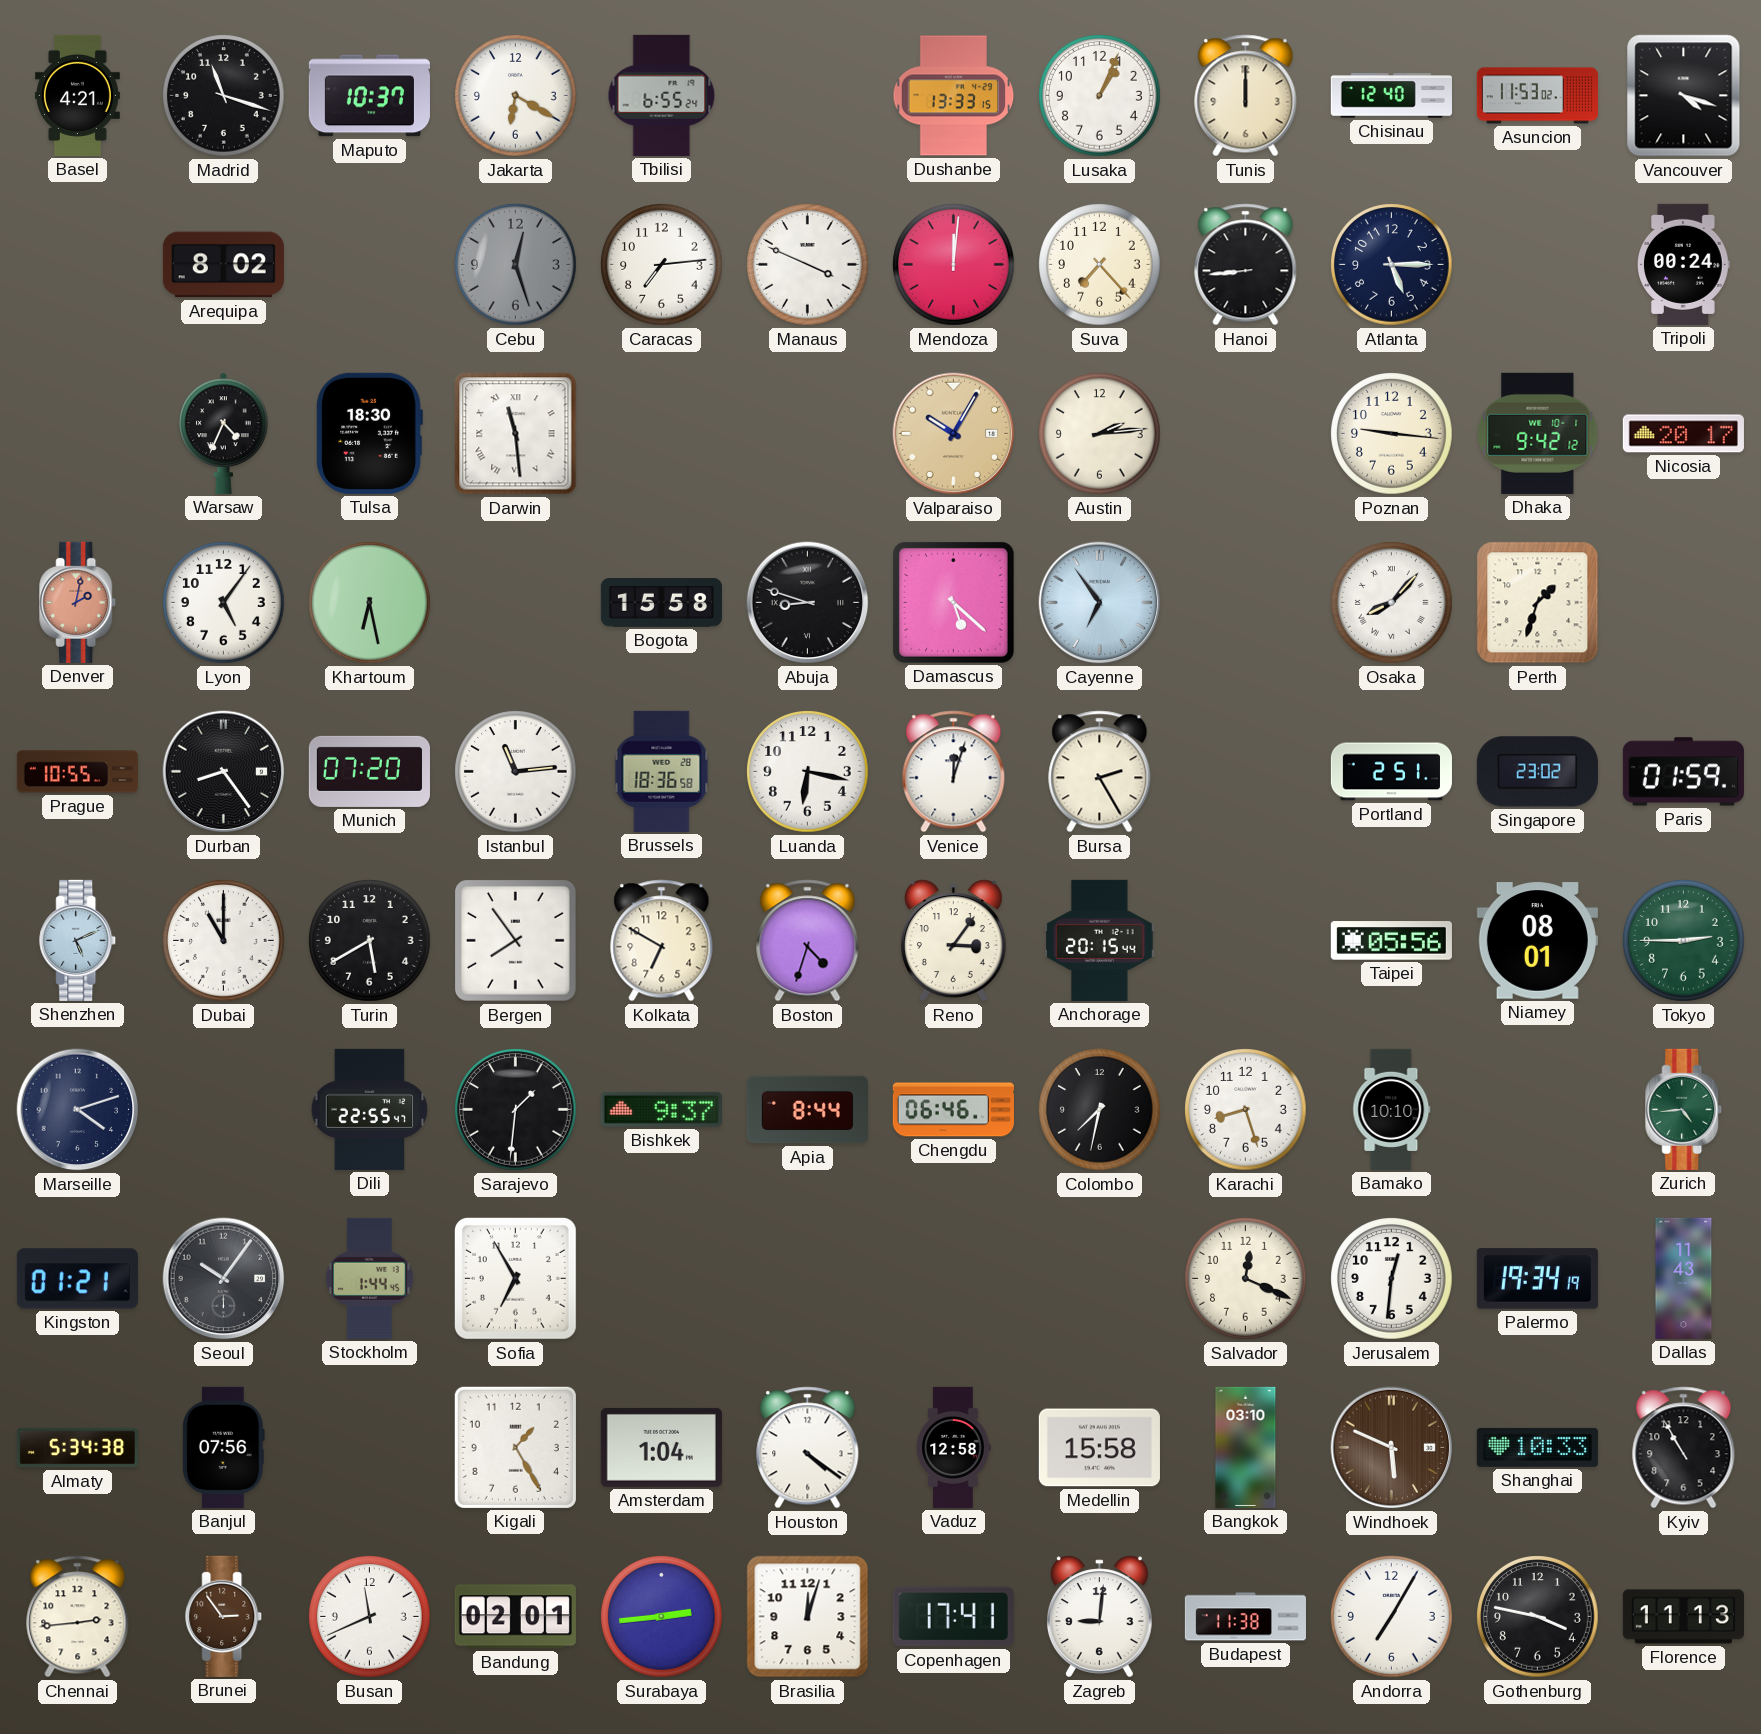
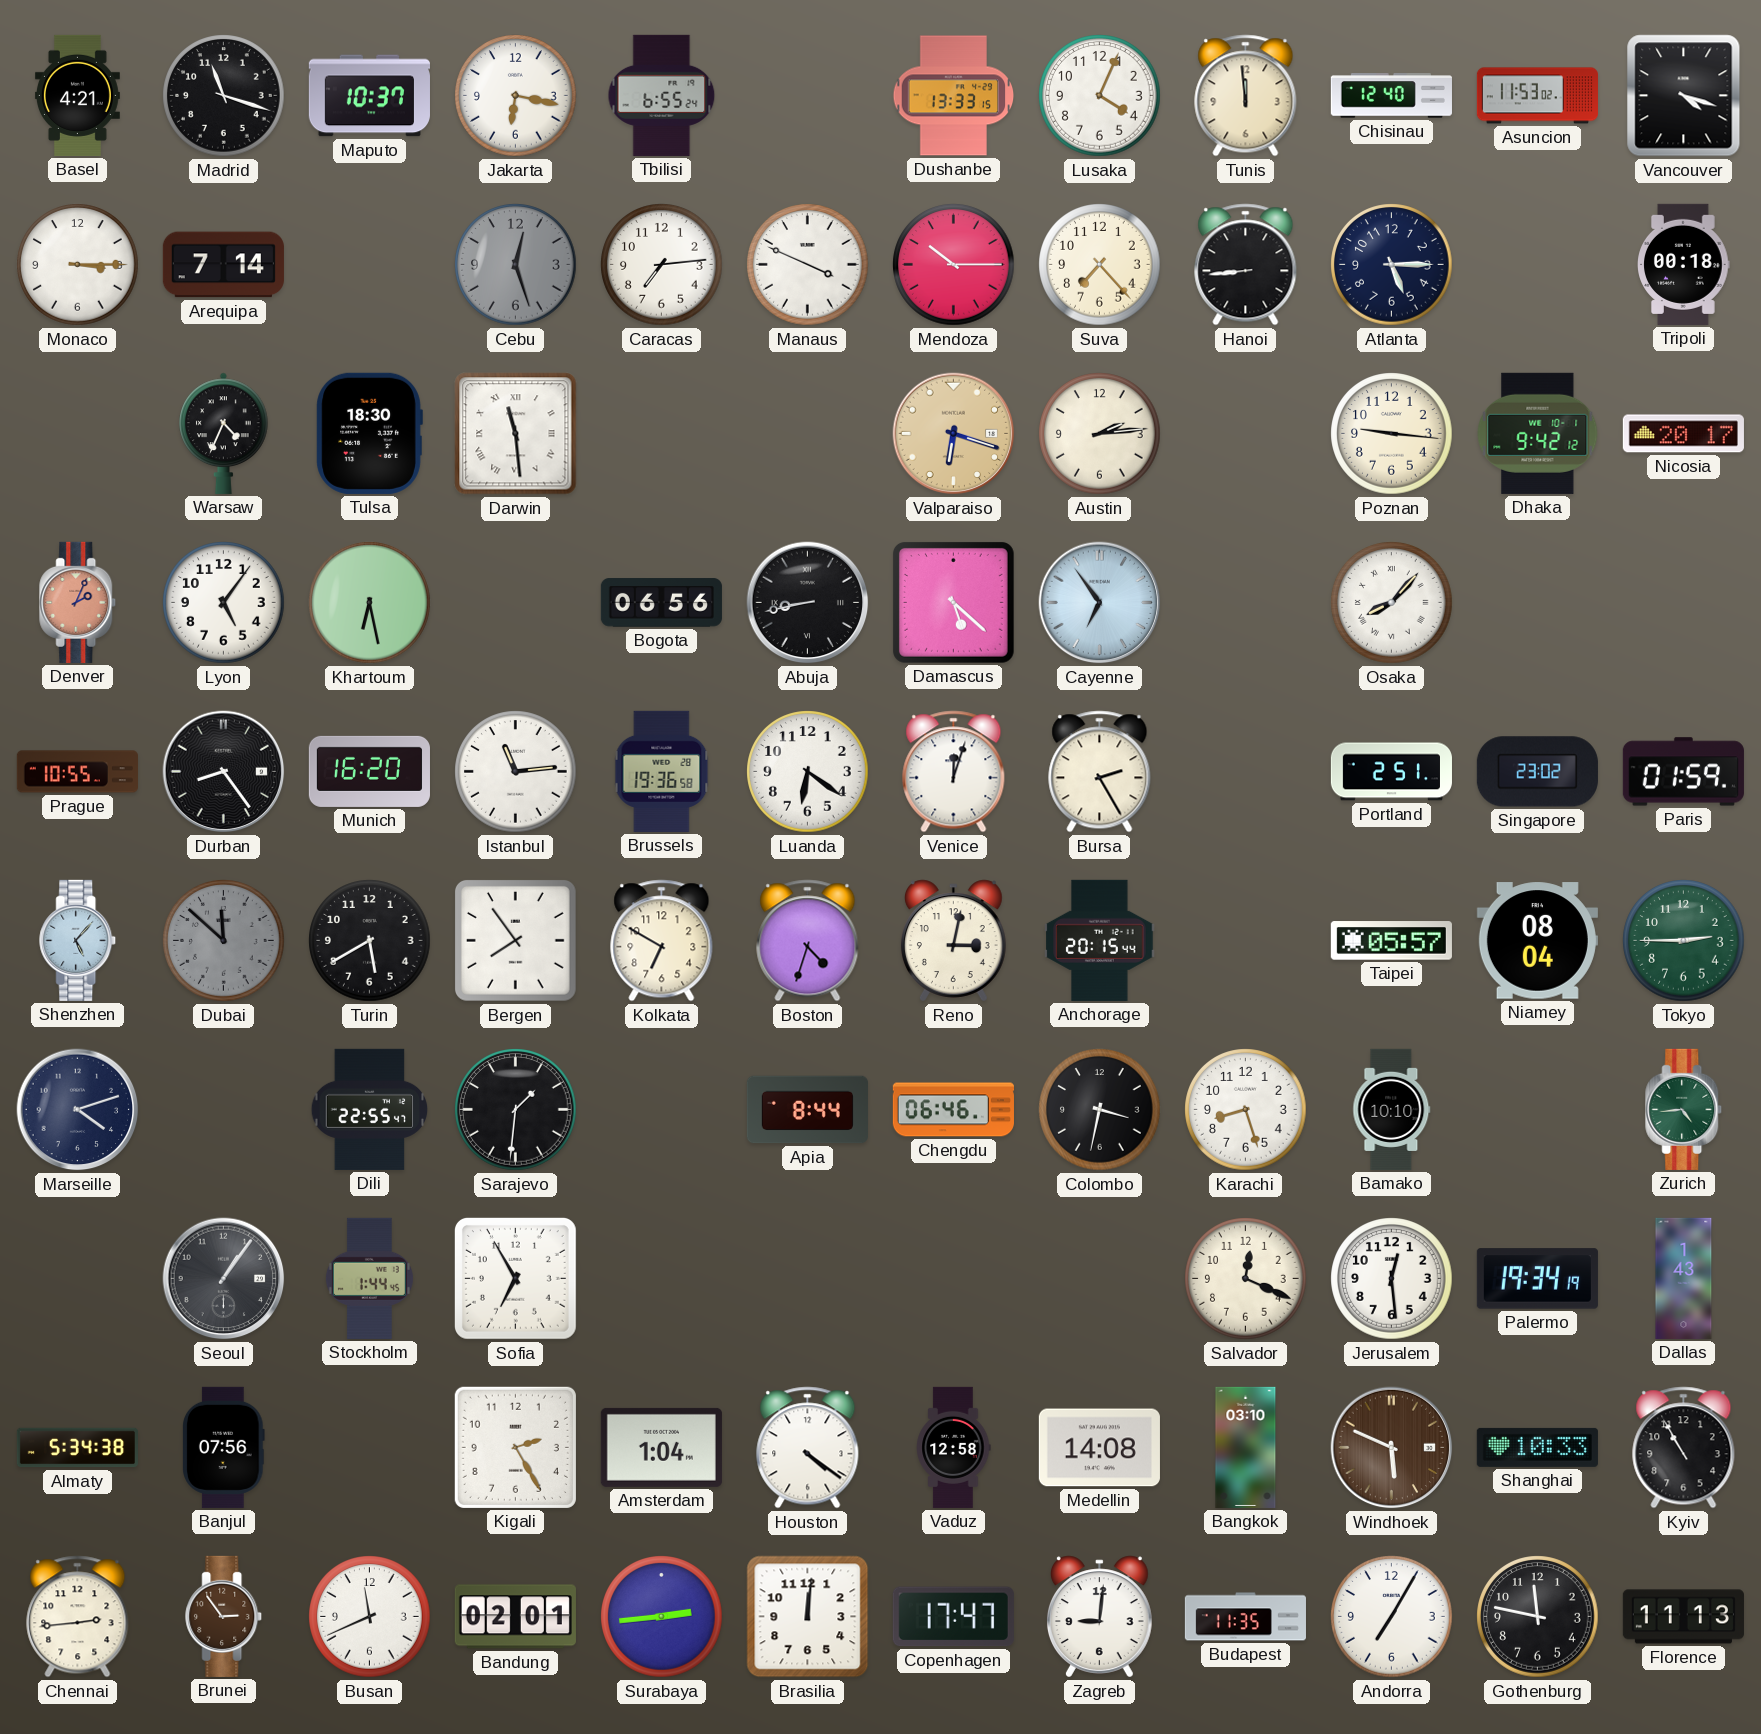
Jakarta: 6:20 -> 6:17
Lusaka: 1:04 -> 4:04
Tunis: 12:00 -> 11:59
Monaco: none -> 3:15
Arequipa: 8:02 -> 7:14
Mendoza: 12:01 -> 10:15
Tripoli: 00:24 -> 00:18
Valparaiso: 10:05 -> 6:18
Denver: 2:02 -> 2:04
Bogota: 15:58 -> 06:56
Abuja: 8:48 -> 8:43
Perth: 1:33 -> none
Munich: 07:20 -> 16:20
Brussels: 18:36 -> 19:36
Luanda: 6:17 -> 6:21
Shenzhen: 5:11 -> 5:07
Dubai: 11:00 -> 11:52
Dubai dial: white -> grey
Reno: 3:06 -> 3:02
Taipei: 05:56 -> 05:57
Niamey: 08:01 -> 08:04
Bishkek: 9:37 -> none
Colombo: 7:32 -> 3:32
Kingston: 01:21 -> none
Seoul: 10:06 -> 1:06
Jerusalem: 12:31 -> 12:29
Dallas: 11:43 -> 1:43
Kigali: 1:25 -> 2:25
Medellin: 15:58 -> 14:08
Brasilia: 12:03 -> 12:01
Copenhagen: 17:41 -> 17:47
Budapest: 11:38 -> 11:35
Gothenburg: 3:47 -> 11:47
